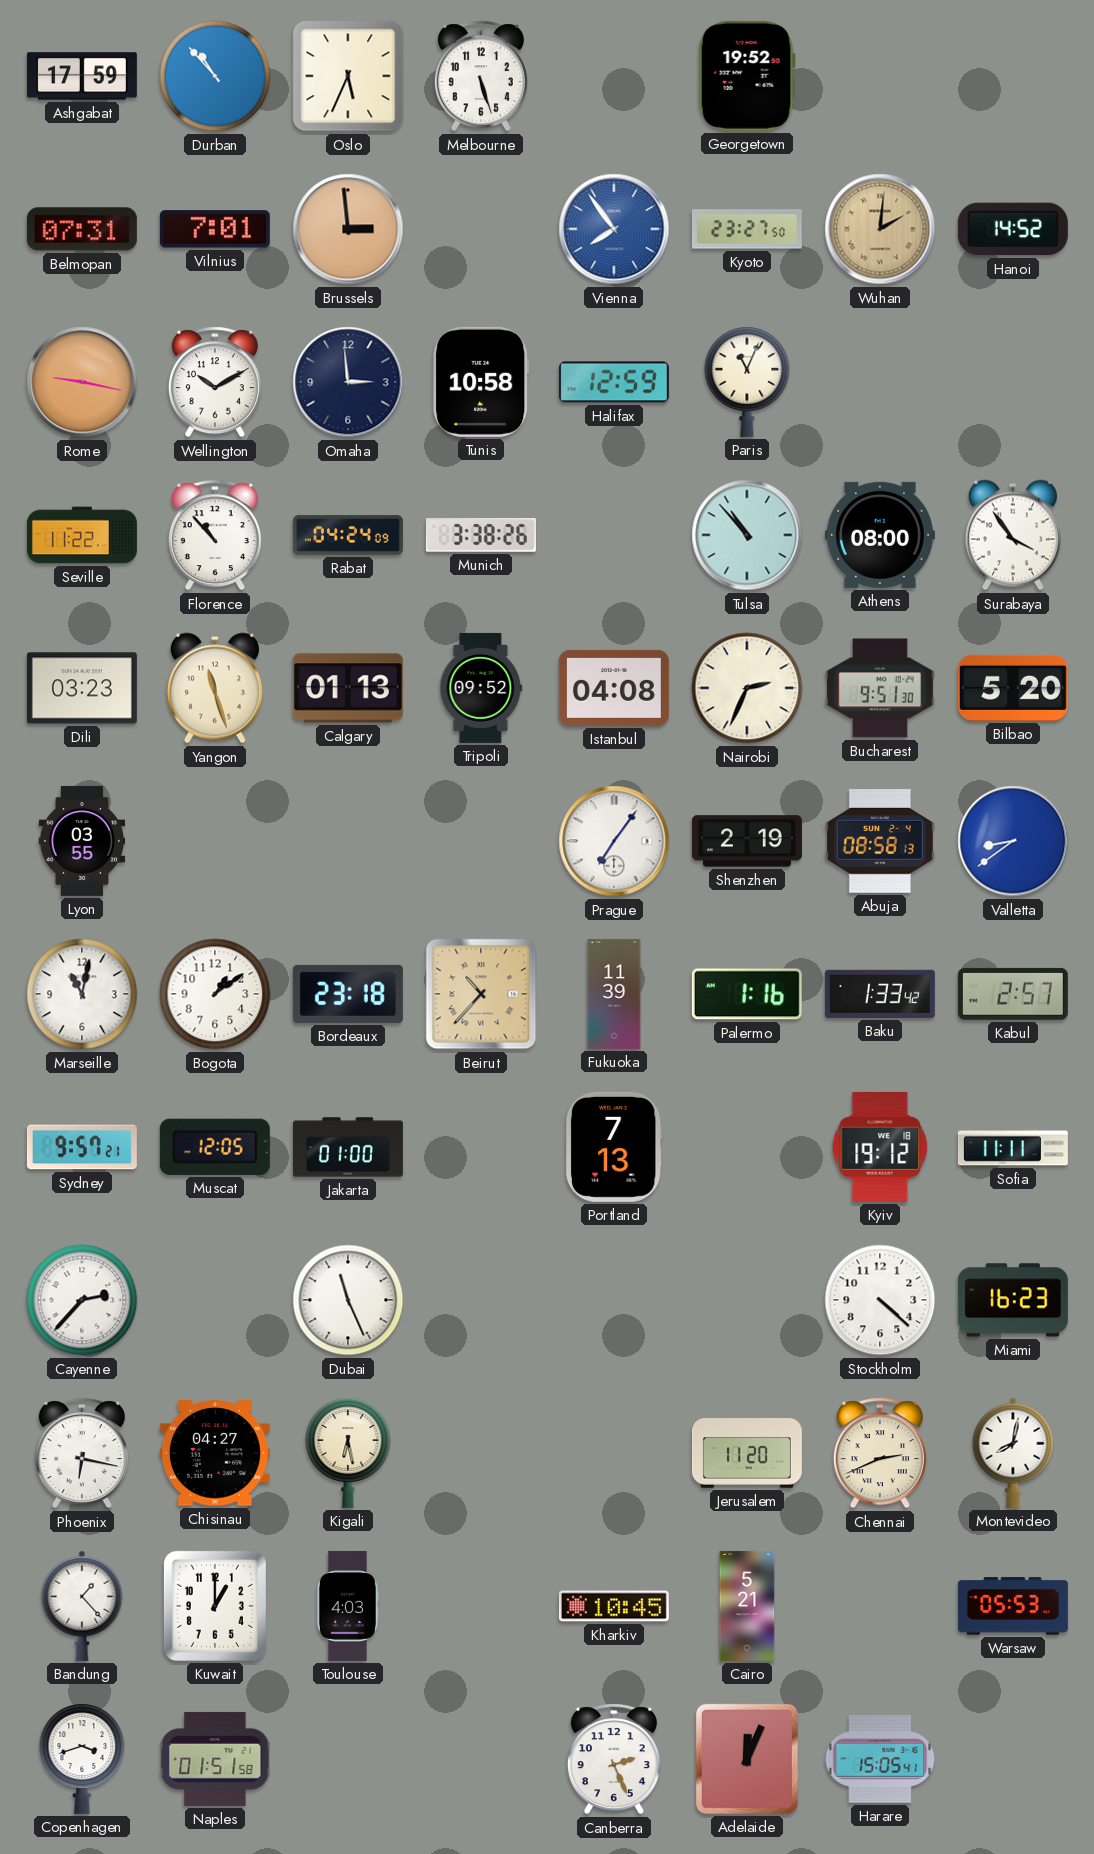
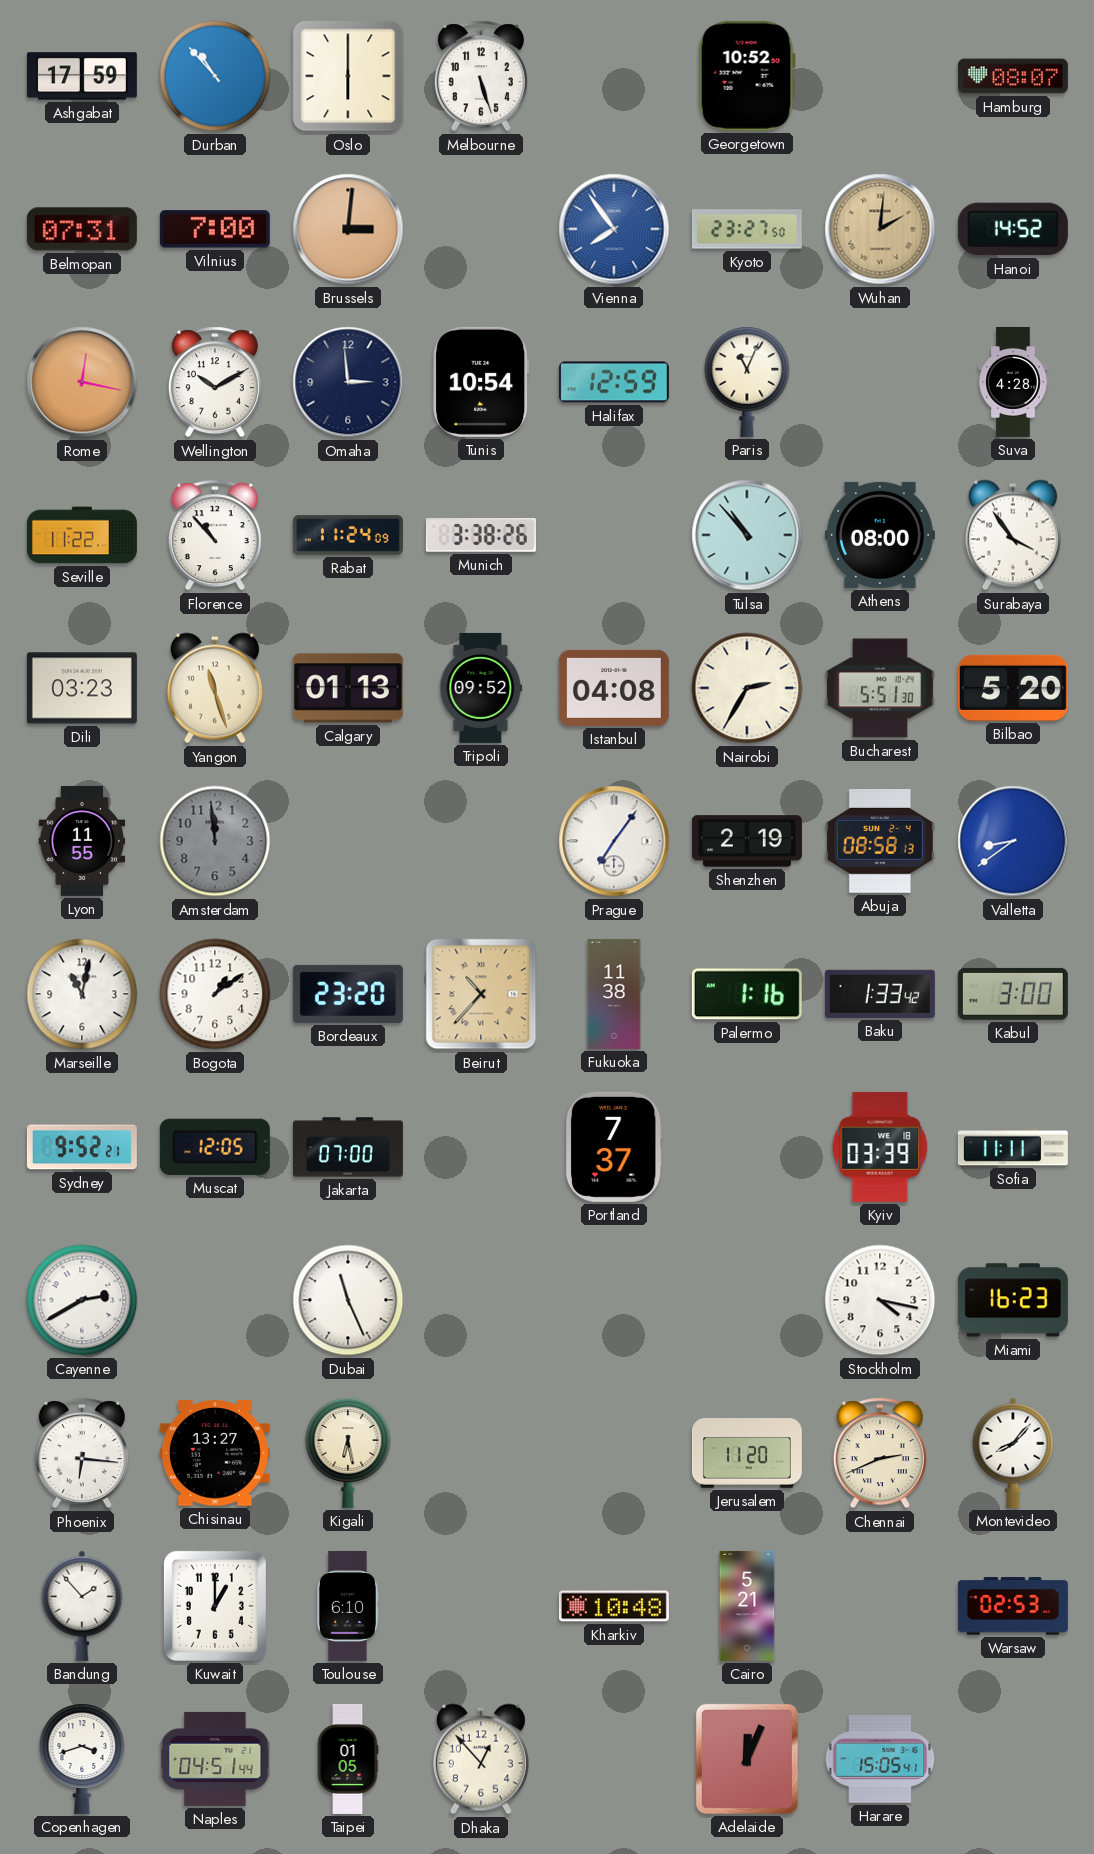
Oslo: 5:34 -> 6:00
Georgetown: 19:52 -> 10:52
Hamburg: none -> 08:07
Vilnius: 7:01 -> 7:00
Brussels: 2:59 -> 3:01
Rome: 9:17 -> 12:17
Tunis: 10:58 -> 10:54
Suva: none -> 4:28
Rabat: 04:24 -> 11:24
Nairobi: 2:34 -> 2:35
Bucharest: 9:51 -> 5:51
Lyon: 03:55 -> 11:55
Amsterdam: none -> 11:59
Bordeaux: 23:18 -> 23:20
Fukuoka: 11:39 -> 11:38
Kabul: 2:57 -> 3:00
Sydney: 9:57 -> 9:52
Jakarta: 01:00 -> 07:00
Portland: 7:13 -> 7:37
Kyiv: 19:12 -> 03:39
Cayenne: 2:37 -> 2:40
Stockholm: 4:22 -> 4:17
Phoenix: 6:17 -> 6:16
Chisinau: 04:27 -> 13:27
Montevideo: 8:02 -> 8:07
Bandung: 1:23 -> 1:53
Toulouse: 4:03 -> 6:10
Kharkiv: 10:45 -> 10:48
Warsaw: 05:53 -> 02:53
Naples: 01:51 -> 04:51
Taipei: none -> 01:05
Dhaka: none -> 12:53
Canberra: 2:26 -> none
